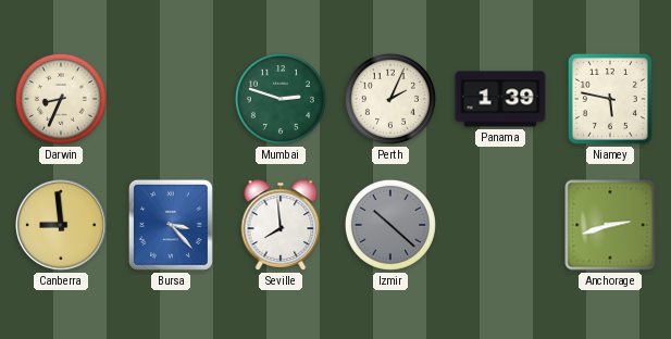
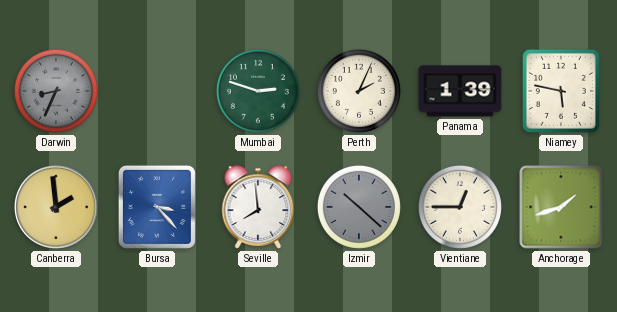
Darwin dial: cream -> grey
Canberra: 8:59 -> 1:59
Vientiane: none -> 12:45
Anchorage: 2:42 -> 1:42
